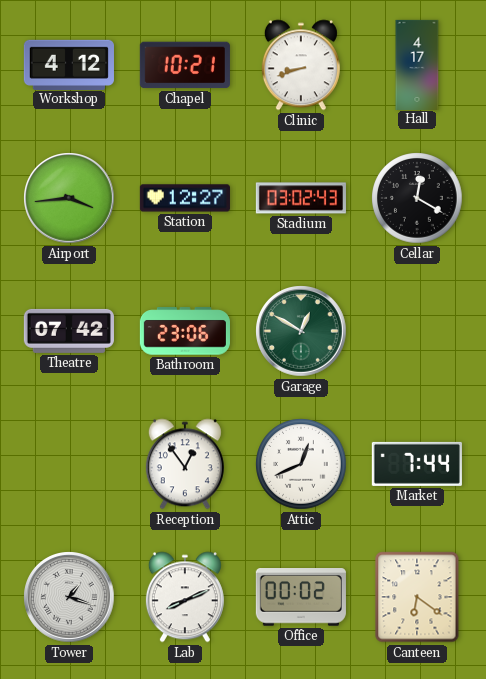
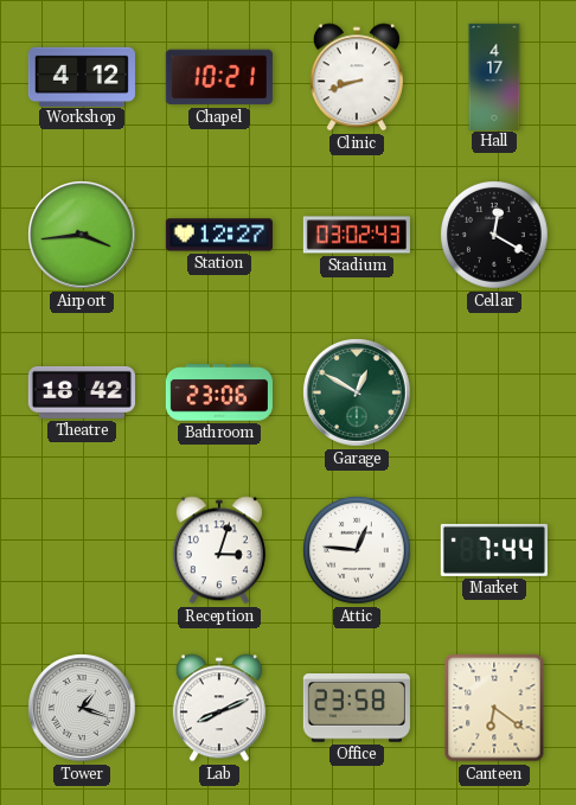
Theatre: 07:42 -> 18:42
Reception: 12:54 -> 3:03
Attic: 12:41 -> 12:46
Office: 00:02 -> 23:58
